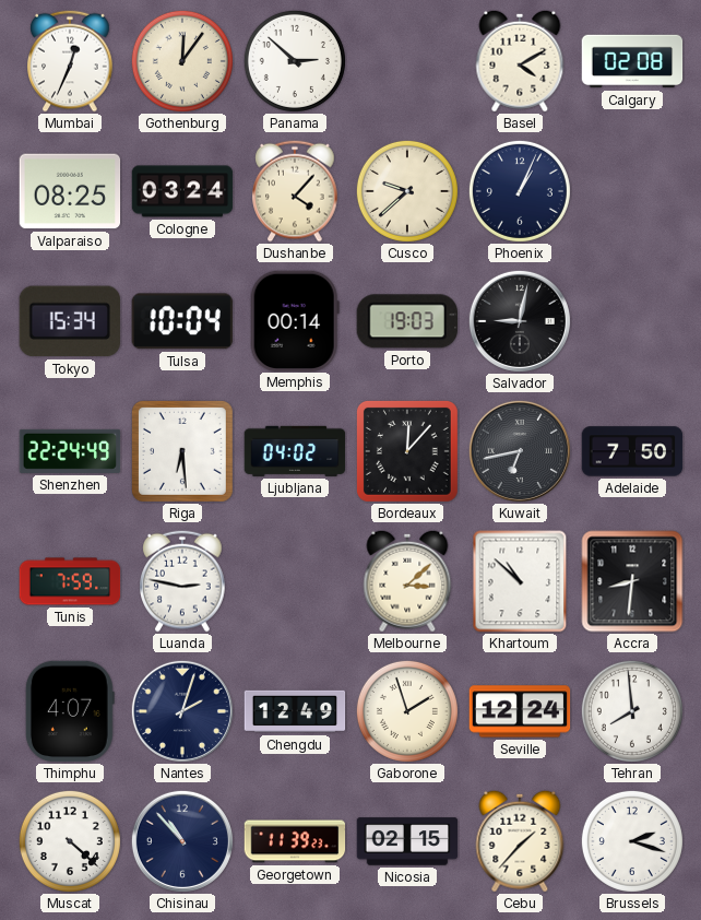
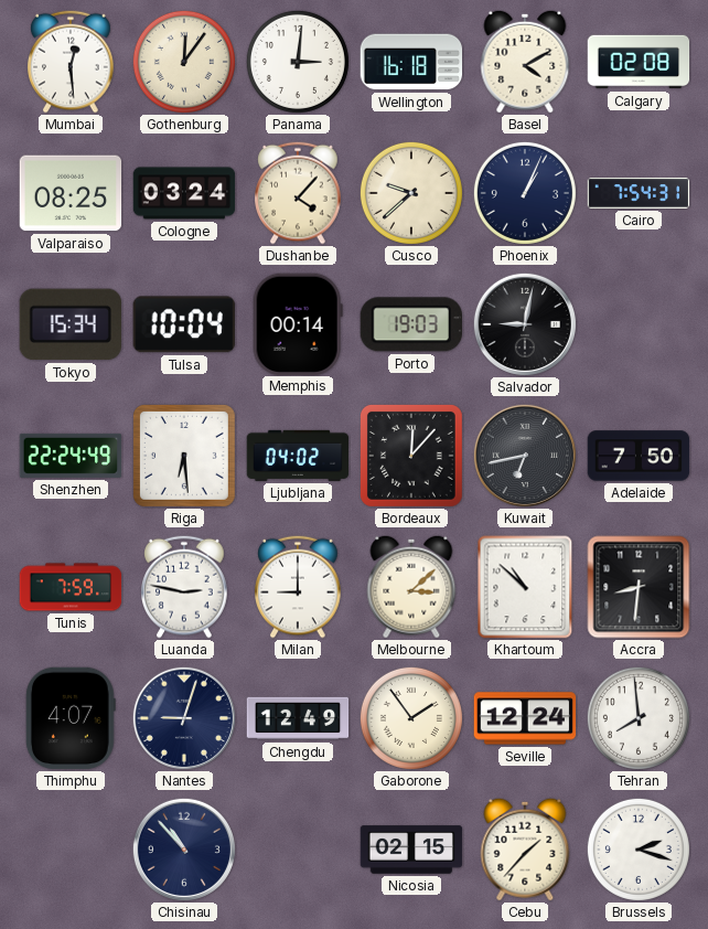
Mumbai: 12:34 -> 12:29
Panama: 2:52 -> 3:01
Wellington: none -> 16:18
Cairo: none -> 7:54
Milan: none -> 9:00
Nantes: 2:03 -> 9:03
Gaborone: 1:57 -> 1:54
Muscat: 4:22 -> none
Georgetown: 11:39 -> none
